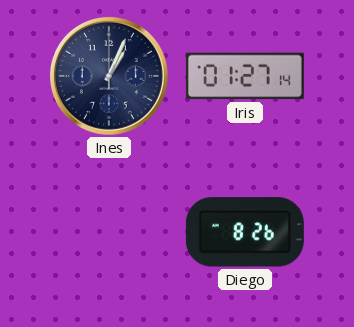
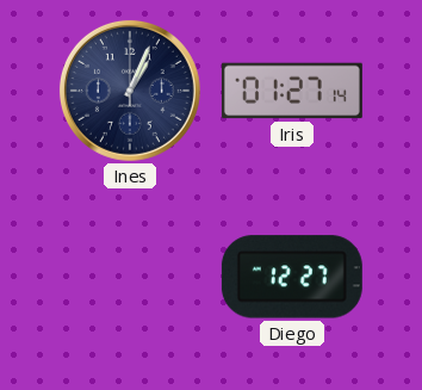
Diego: 8:26 -> 12:27
